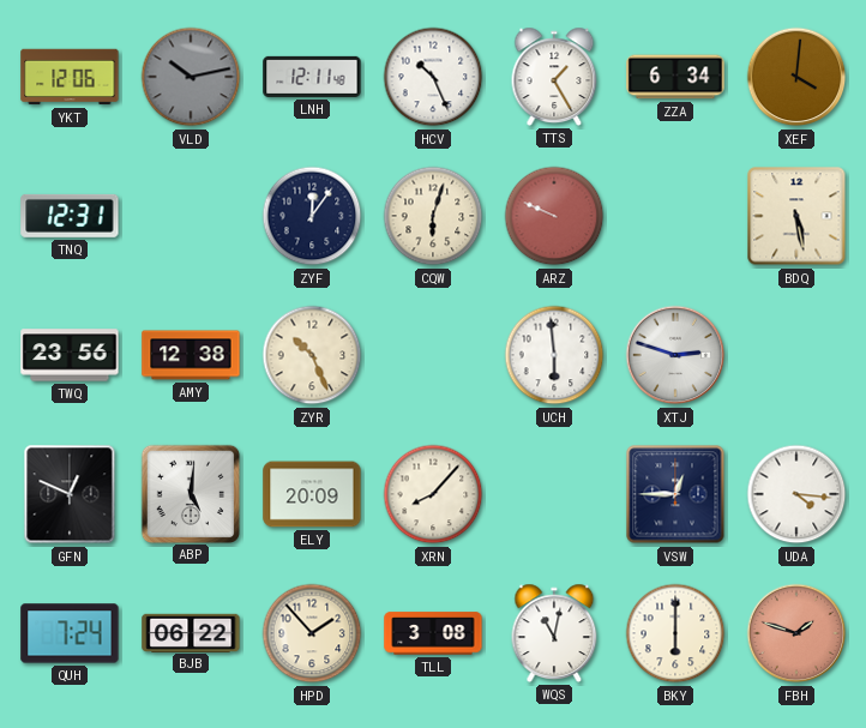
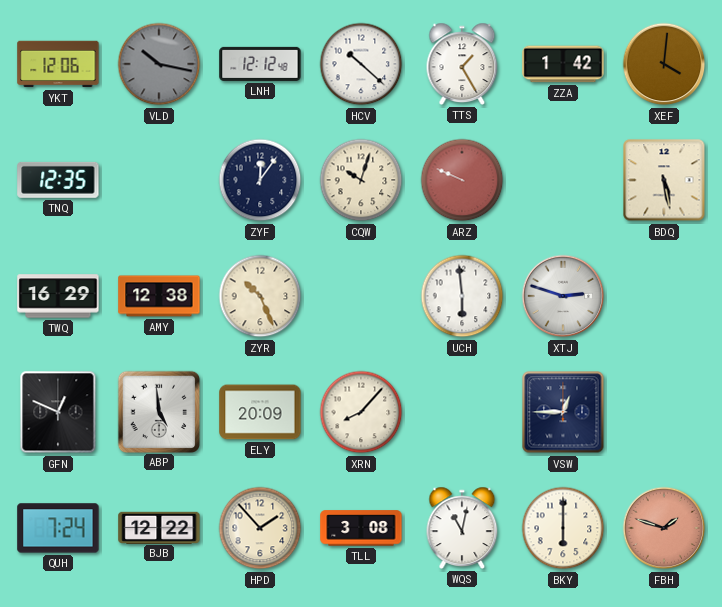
VLD: 10:13 -> 10:17
LNH: 12:11 -> 12:12
HCV: 10:26 -> 10:22
ZZA: 6:34 -> 1:42
TNQ: 12:31 -> 12:35
CQW: 6:03 -> 10:03
TWQ: 23:56 -> 16:29
ABP: 5:01 -> 4:59
UDA: 4:16 -> none
BJB: 06:22 -> 12:22
